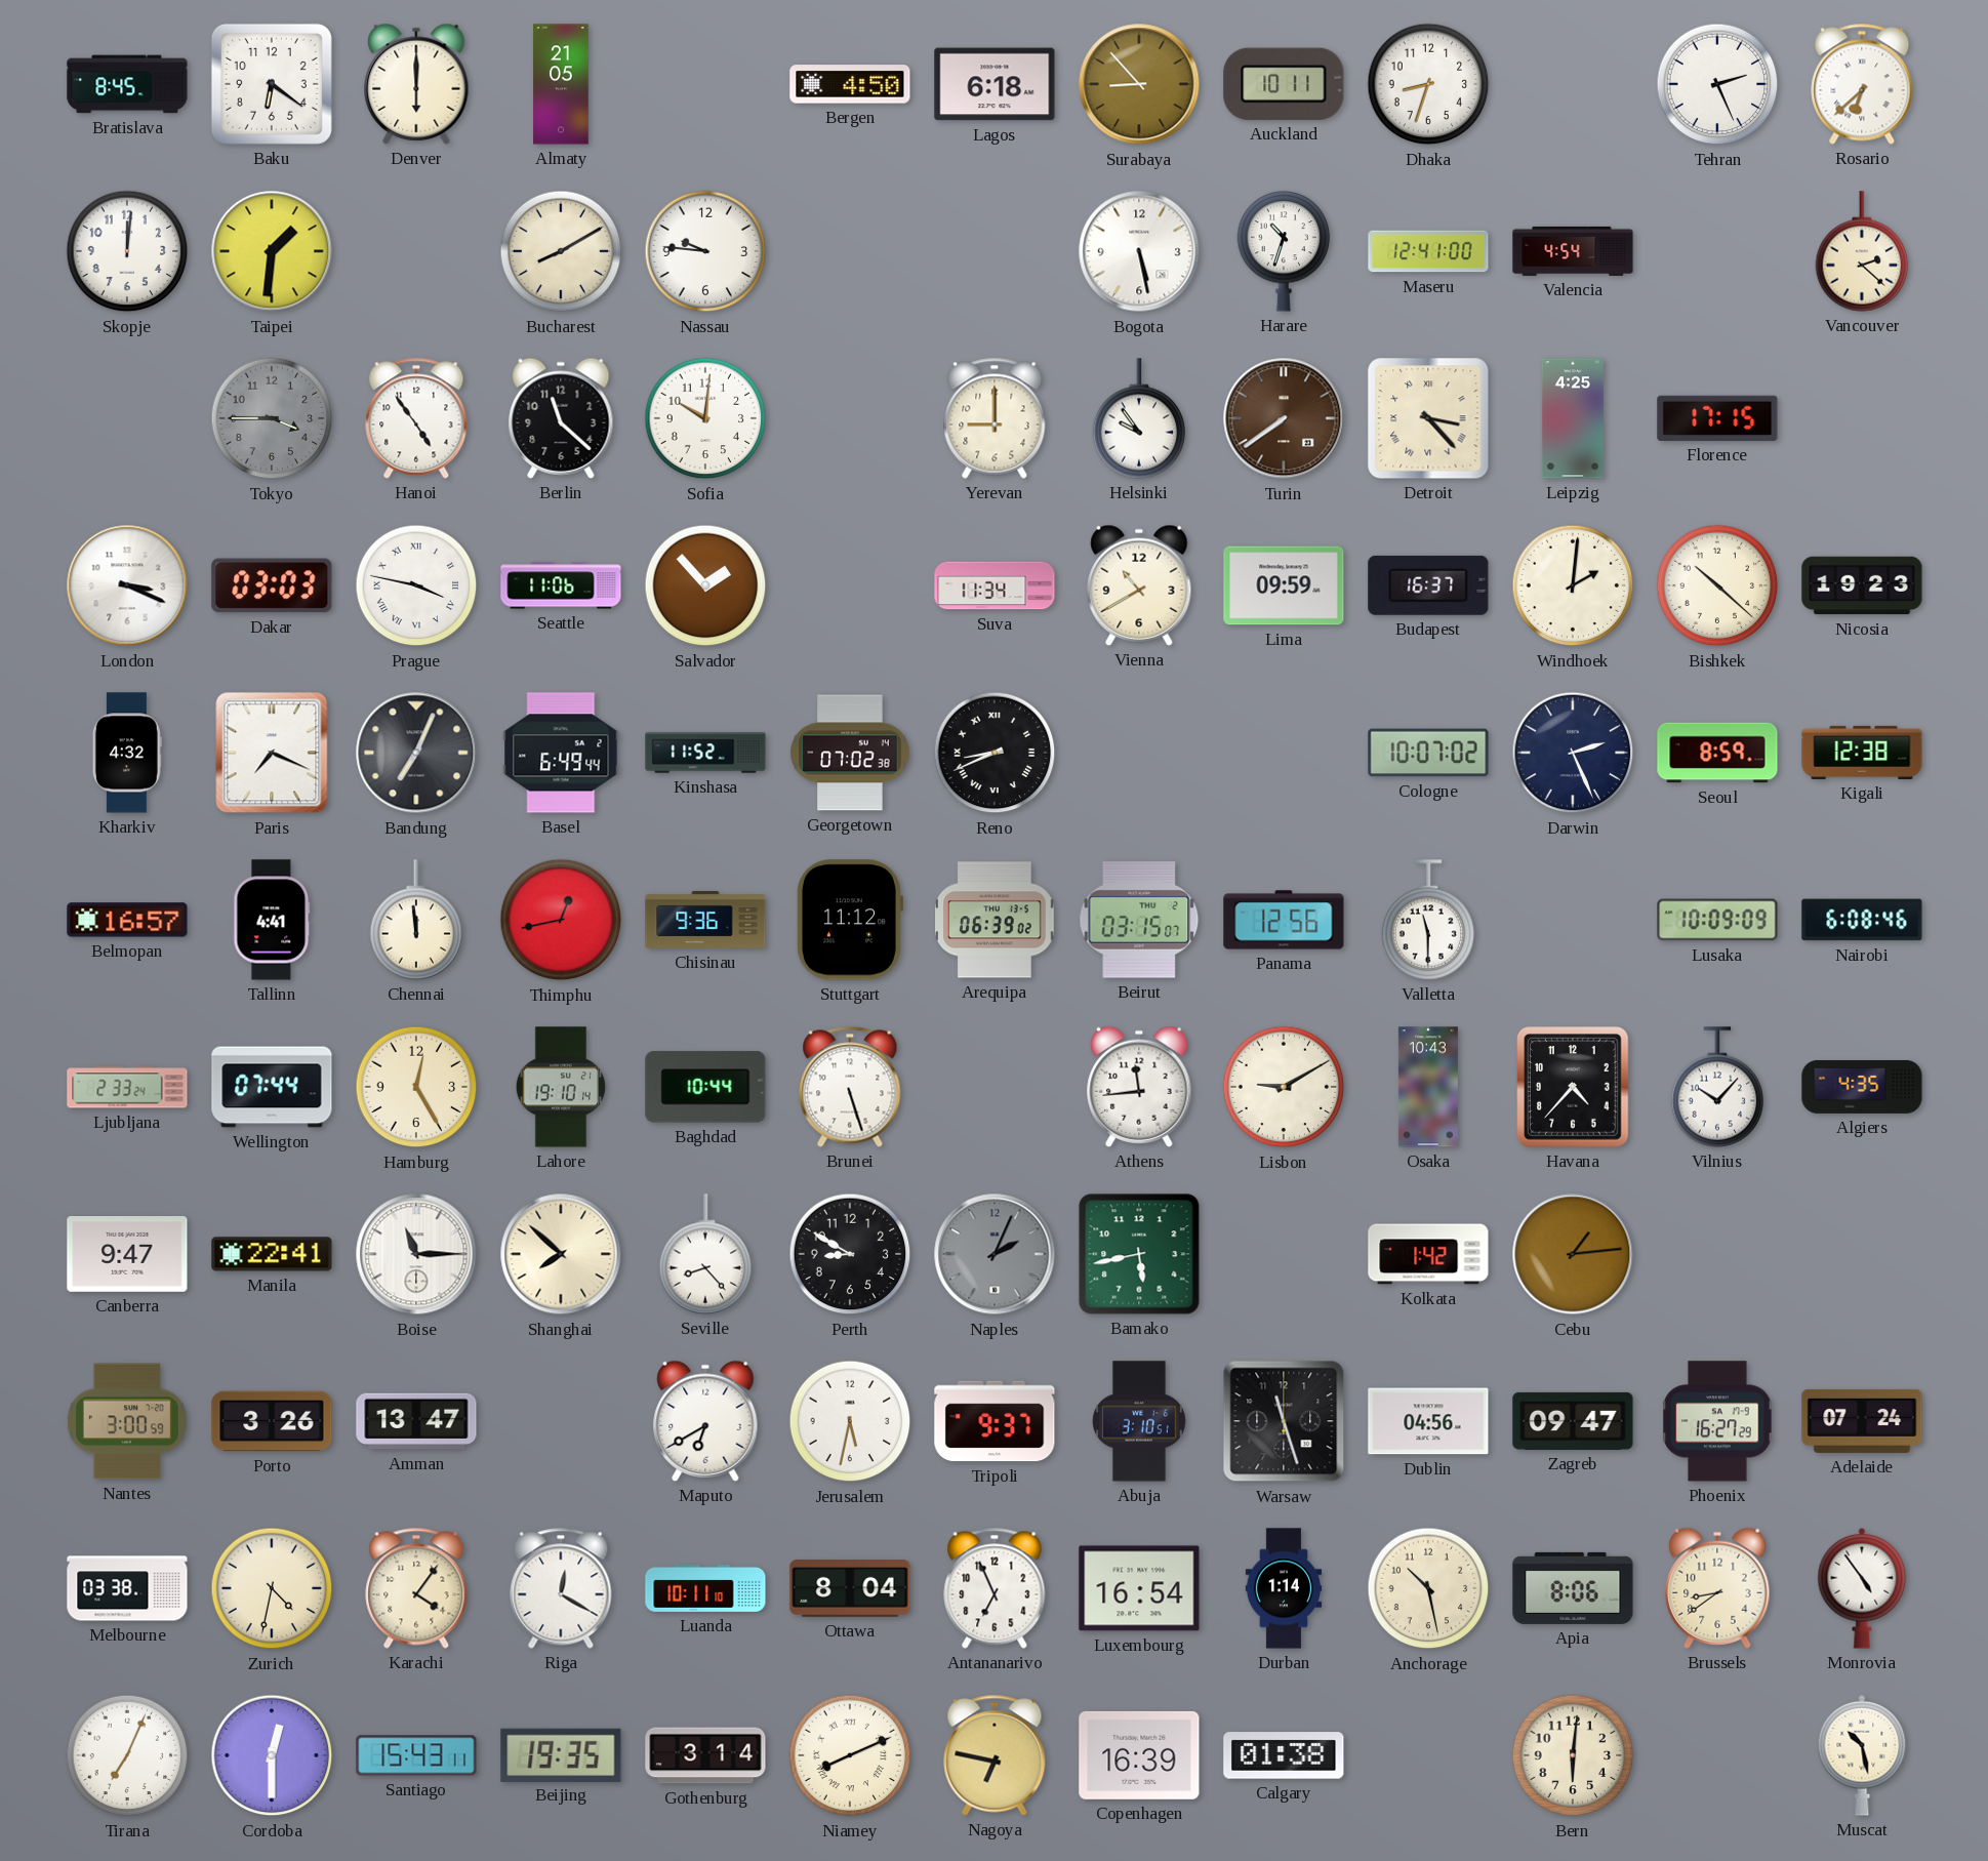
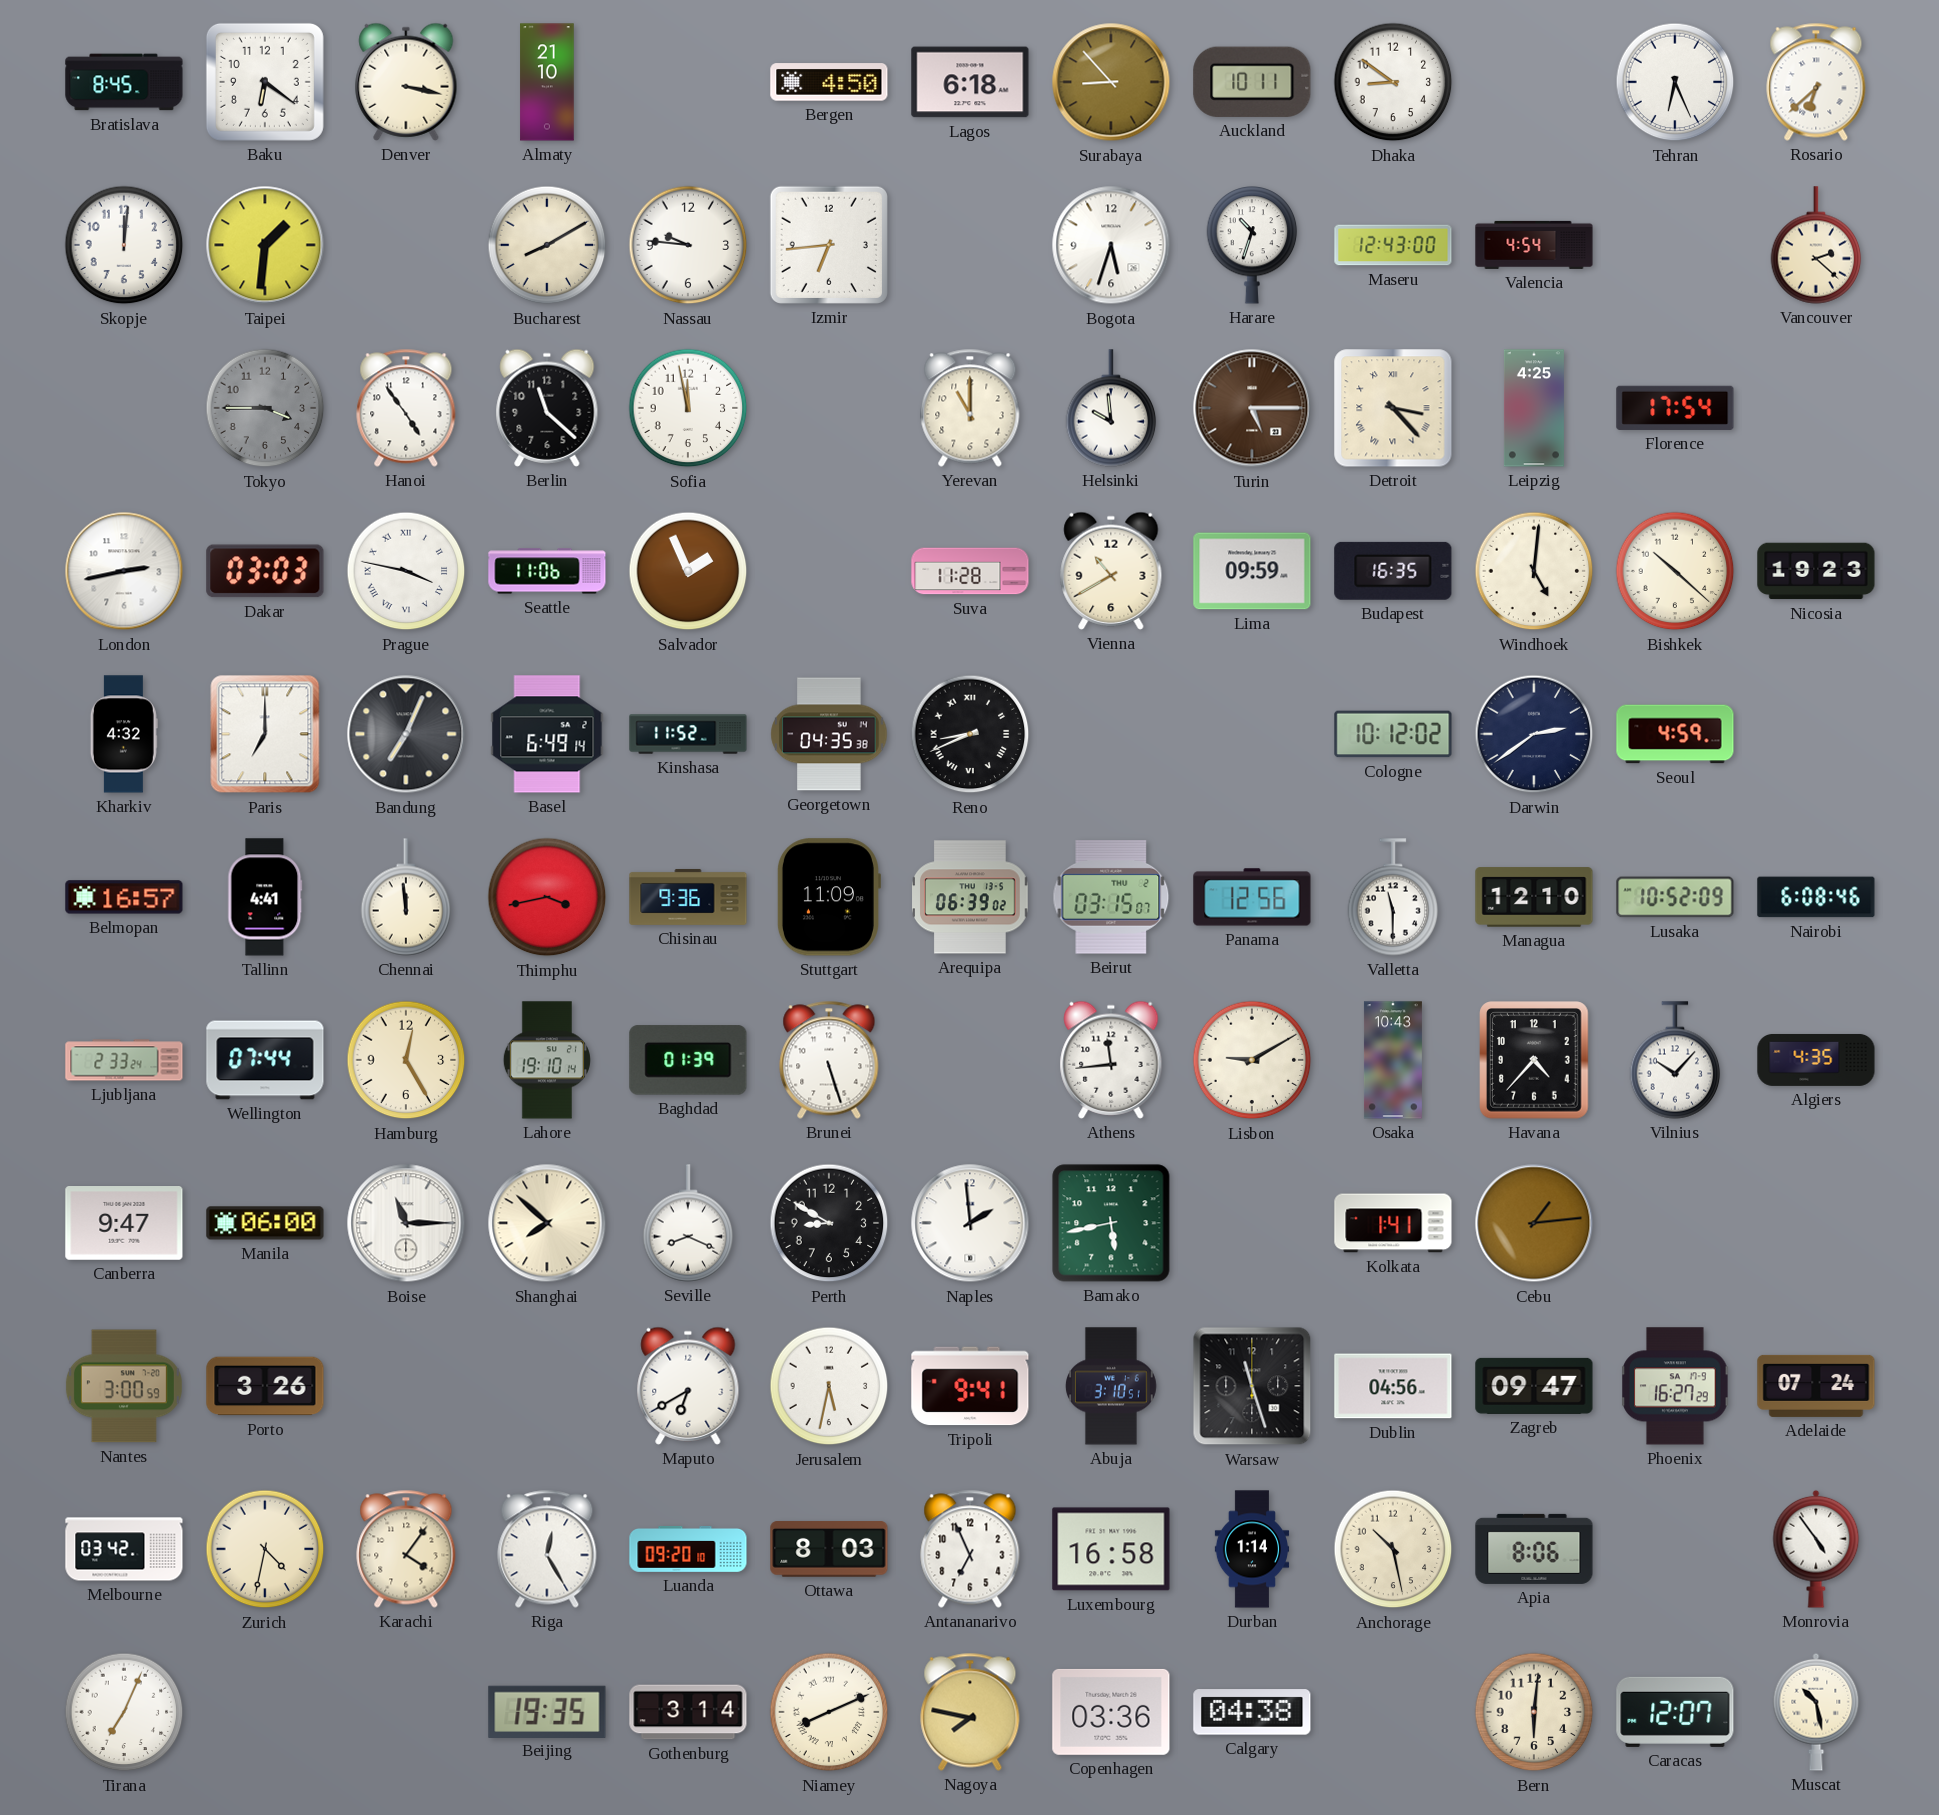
Denver: 6:00 -> 3:17
Almaty: 21:05 -> 21:10
Dhaka: 8:33 -> 8:51
Tehran: 2:26 -> 6:26
Izmir: none -> 6:44
Bogota: 5:28 -> 5:33
Maseru: 12:41 -> 12:43
Sofia: 10:01 -> 11:58
Yerevan: 9:00 -> 11:00
Helsinki: 9:54 -> 9:59
Turin: 7:39 -> 5:15
Florence: 17:15 -> 17:54
London: 3:19 -> 2:43
Salvador: 1:53 -> 1:56
Suva: 11:34 -> 11:28
Budapest: 16:37 -> 16:35
Windhoek: 2:01 -> 5:01
Paris: 7:19 -> 7:00
Basel: 6:49:44 -> 6:49:14
Georgetown: 07:02 -> 04:35
Cologne: 10:07 -> 10:12
Darwin: 2:26 -> 2:39
Seoul: 8:59 -> 4:59
Kigali: 12:38 -> none
Thimphu: 12:43 -> 3:43
Stuttgart: 11:12 -> 11:09
Managua: none -> 12:10
Lusaka: 10:09 -> 10:52
Baghdad: 10:44 -> 01:39
Manila: 22:41 -> 06:00
Seville: 8:23 -> 8:19
Naples: 2:04 -> 1:59
Naples dial: grey -> white
Kolkata: 1:42 -> 1:41
Amman: 13:47 -> none
Tripoli: 9:37 -> 9:41
Melbourne: 03:38 -> 03:42
Riga: 12:20 -> 12:25
Luanda: 10:11 -> 09:20
Ottawa: 8:04 -> 8:03
Luxembourg: 16:54 -> 16:58
Brussels: 8:39 -> none
Cordoba: 12:30 -> none
Santiago: 15:43 -> none
Nagoya: 6:47 -> 7:47
Copenhagen: 16:39 -> 03:36
Calgary: 01:38 -> 04:38
Caracas: none -> 12:07
